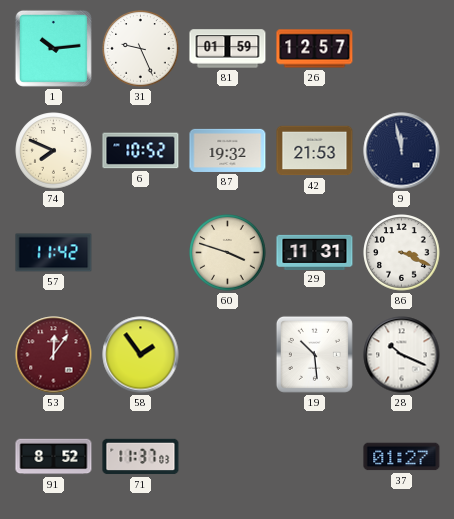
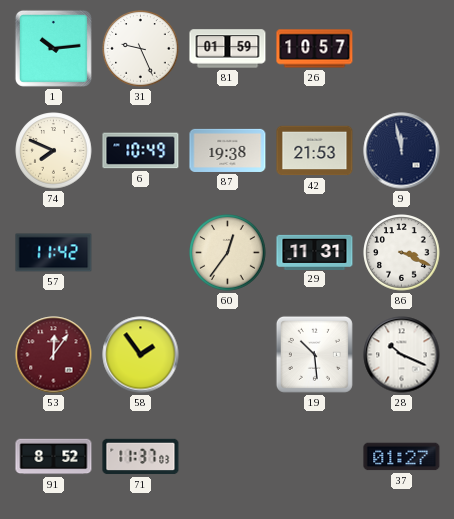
26: 12:57 -> 10:57
6: 10:52 -> 10:49
87: 19:32 -> 19:38
60: 3:48 -> 12:36
